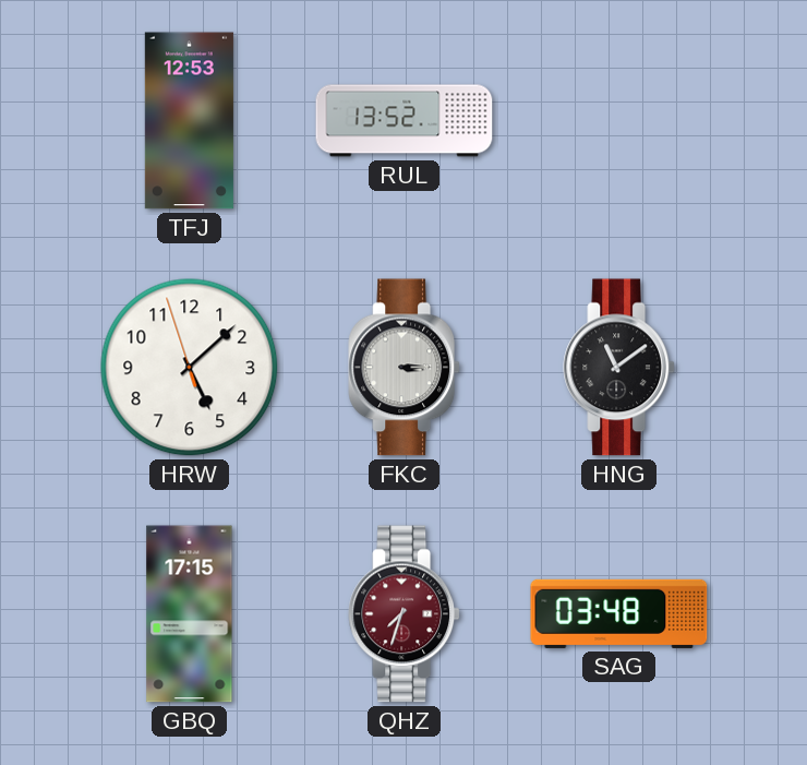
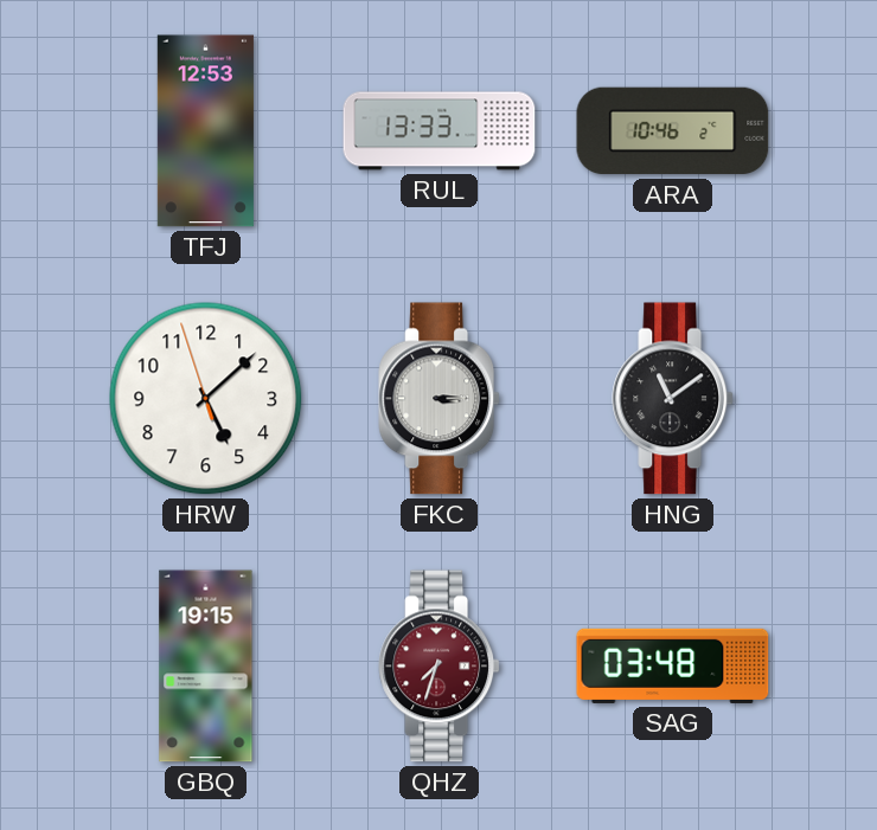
RUL: 13:52 -> 13:33
ARA: none -> 10:46
GBQ: 17:15 -> 19:15
